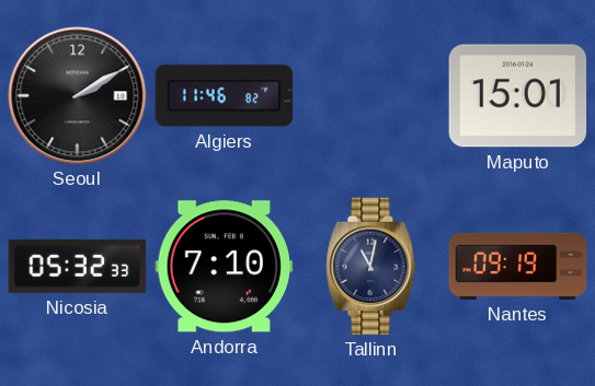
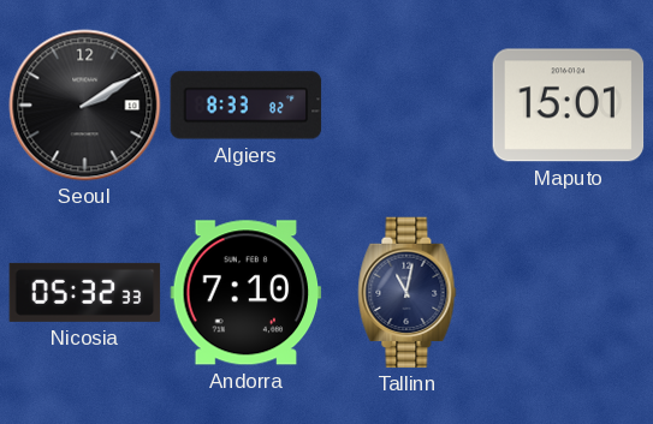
Algiers: 11:46 -> 8:33
Nantes: 09:19 -> none
